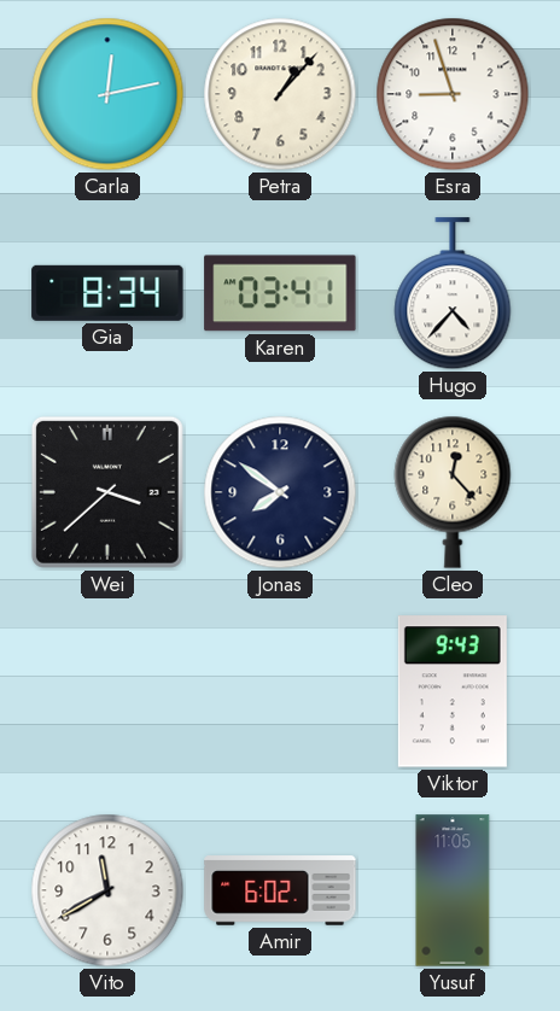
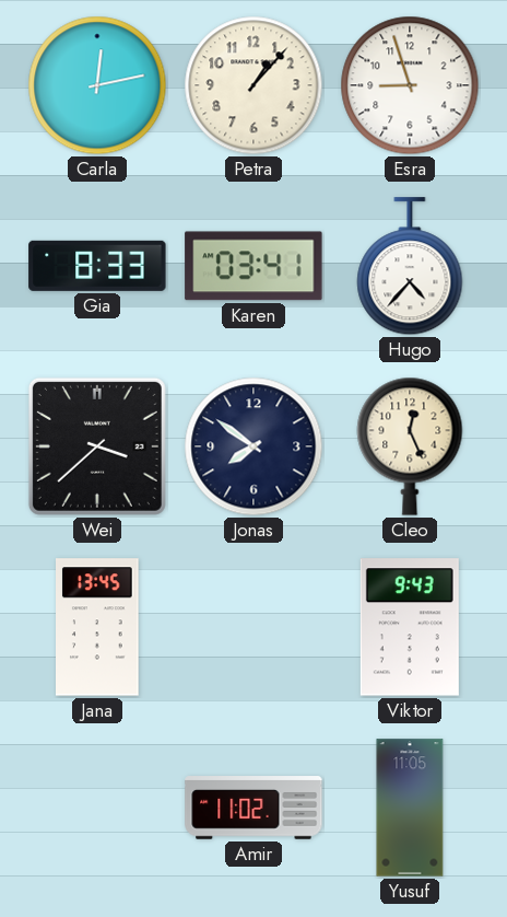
Gia: 8:34 -> 8:33
Cleo: 12:23 -> 12:26
Jana: none -> 13:45
Vito: 11:40 -> none
Amir: 6:02 -> 11:02
